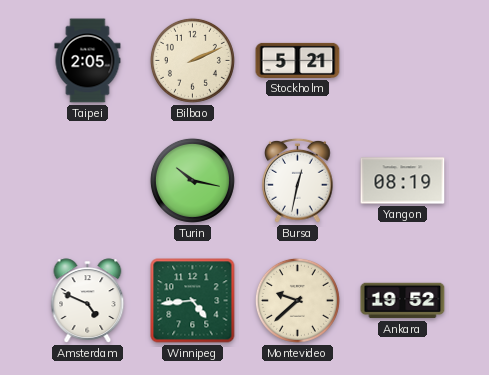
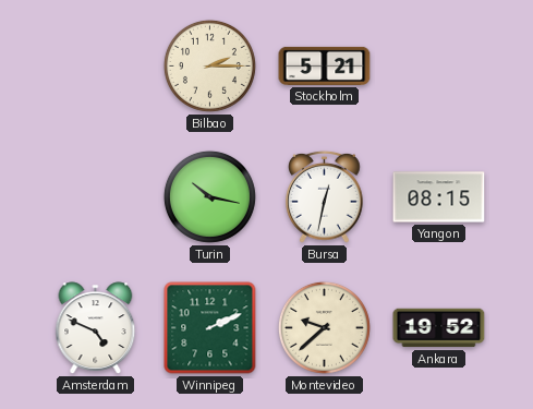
Taipei: 2:05 -> none
Bilbao: 2:11 -> 2:15
Yangon: 08:19 -> 08:15
Winnipeg: 4:44 -> 2:11
